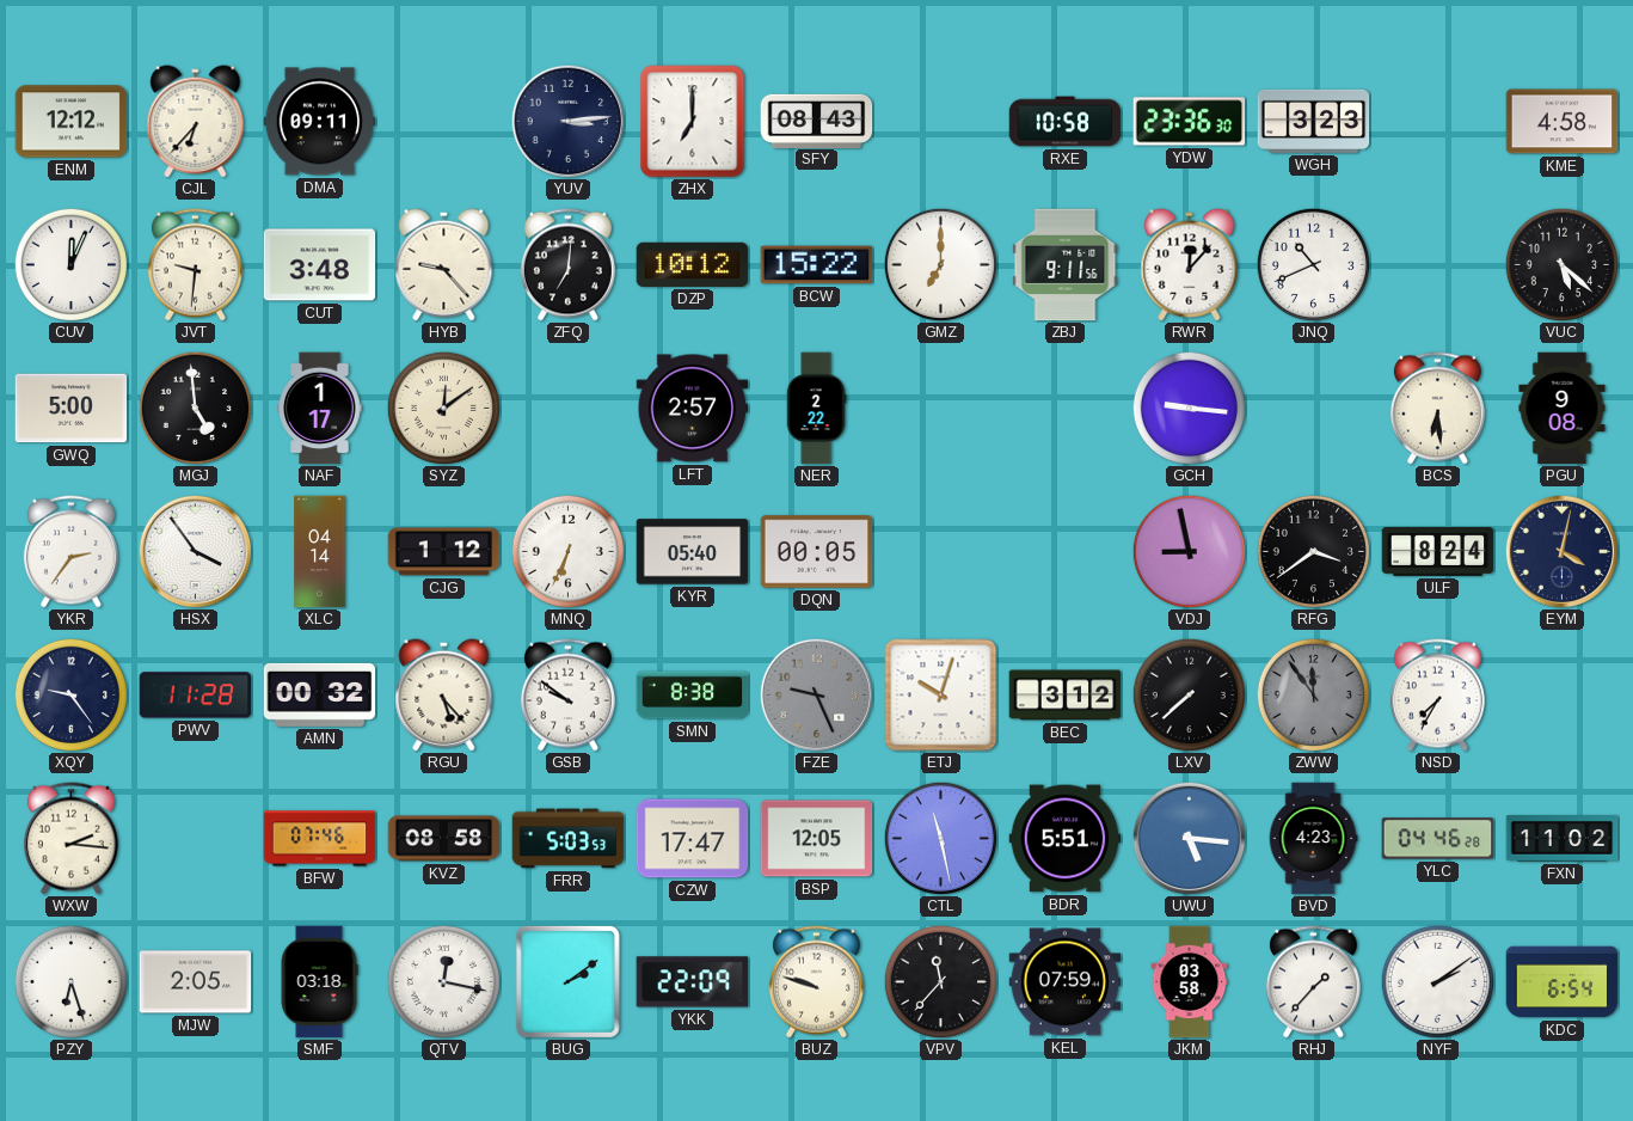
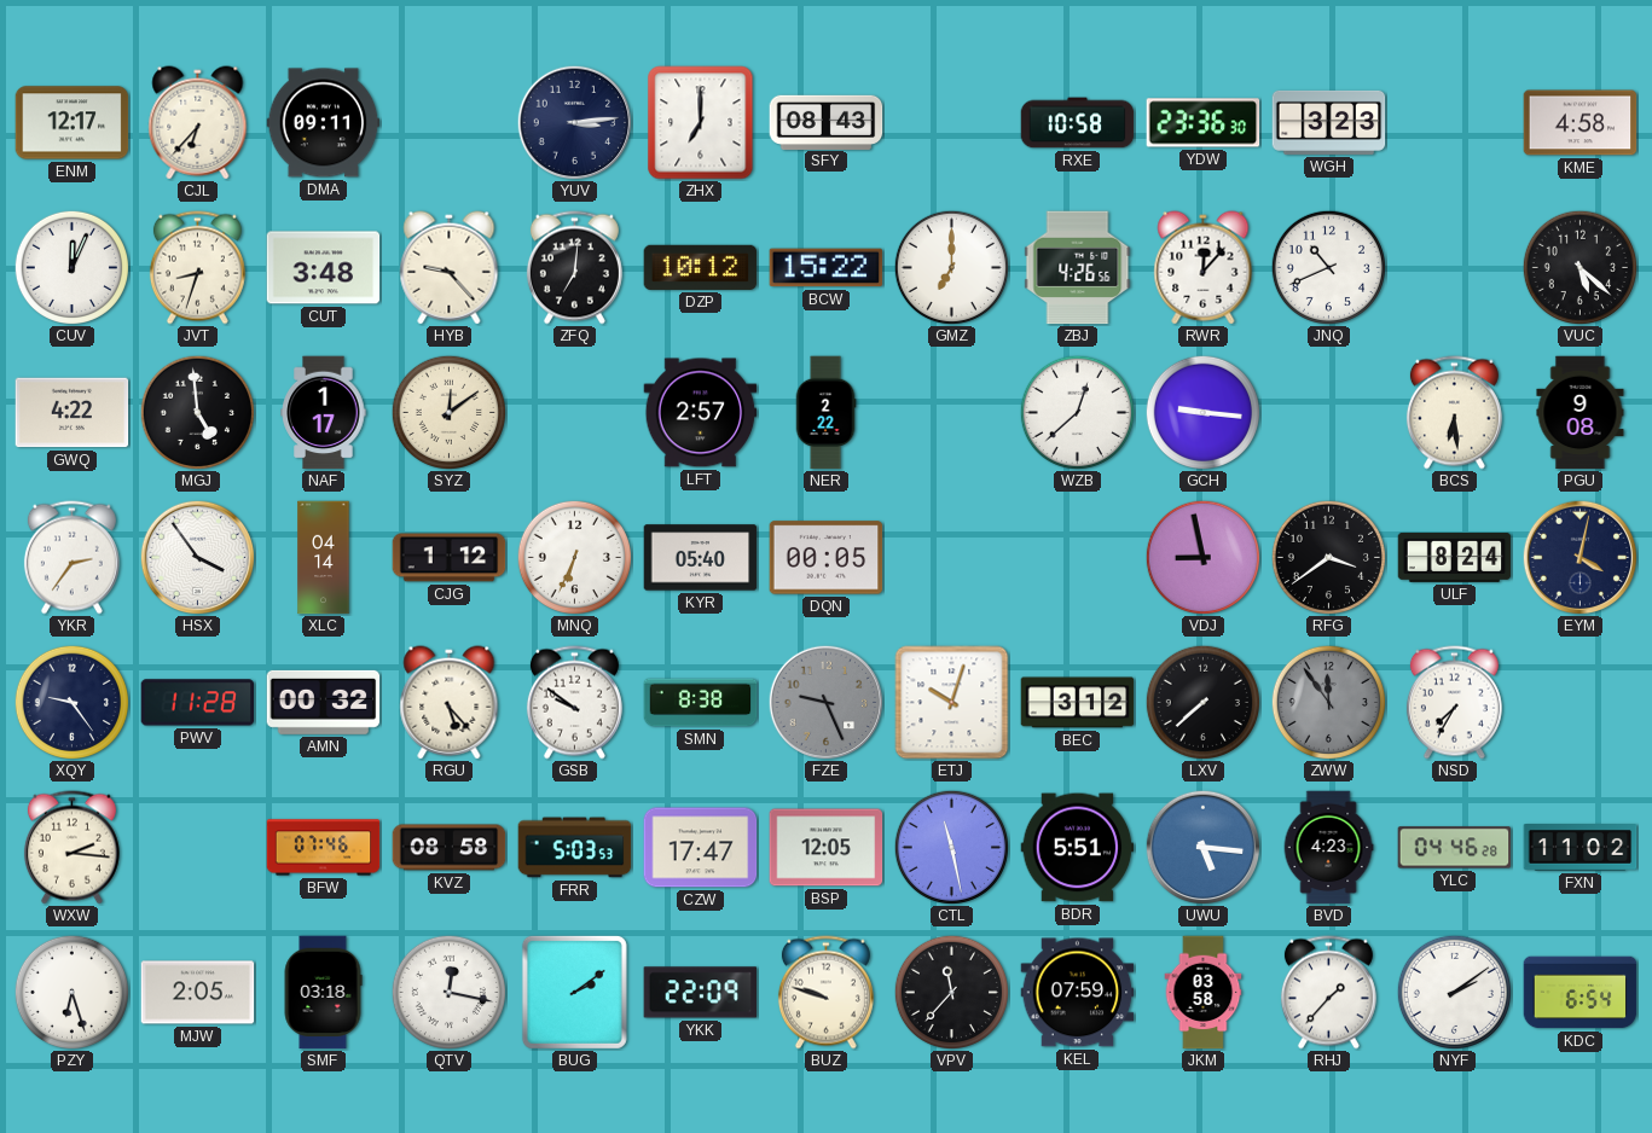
ENM: 12:12 -> 12:17
JVT: 9:31 -> 8:33
ZBJ: 9:11 -> 4:26
GWQ: 5:00 -> 4:22
WZB: none -> 12:38
